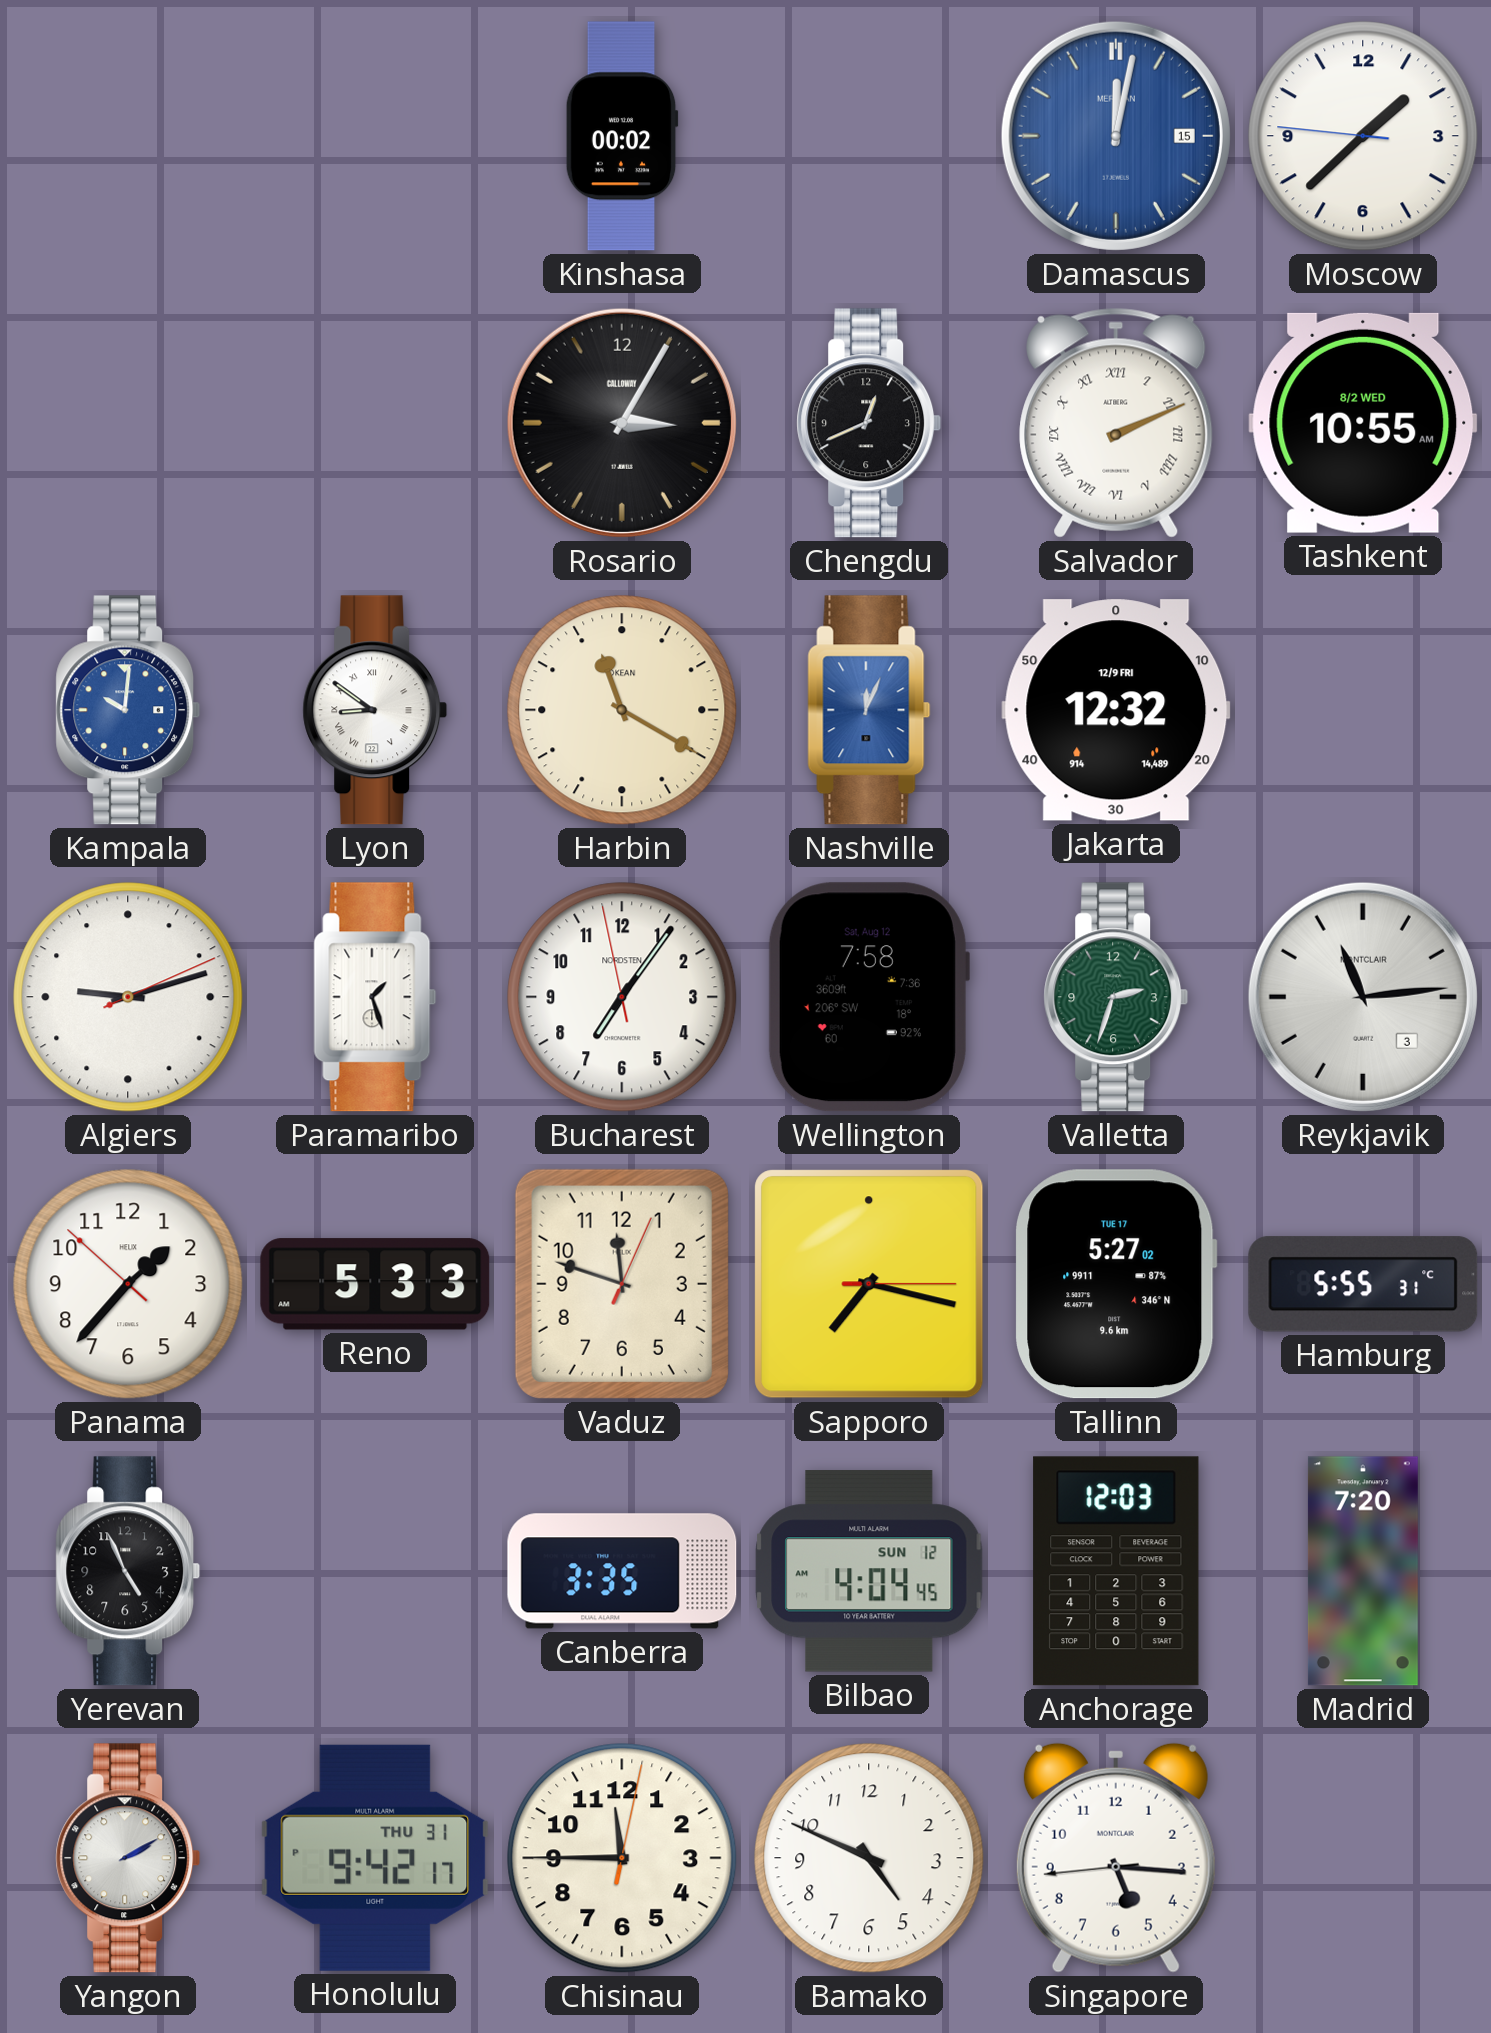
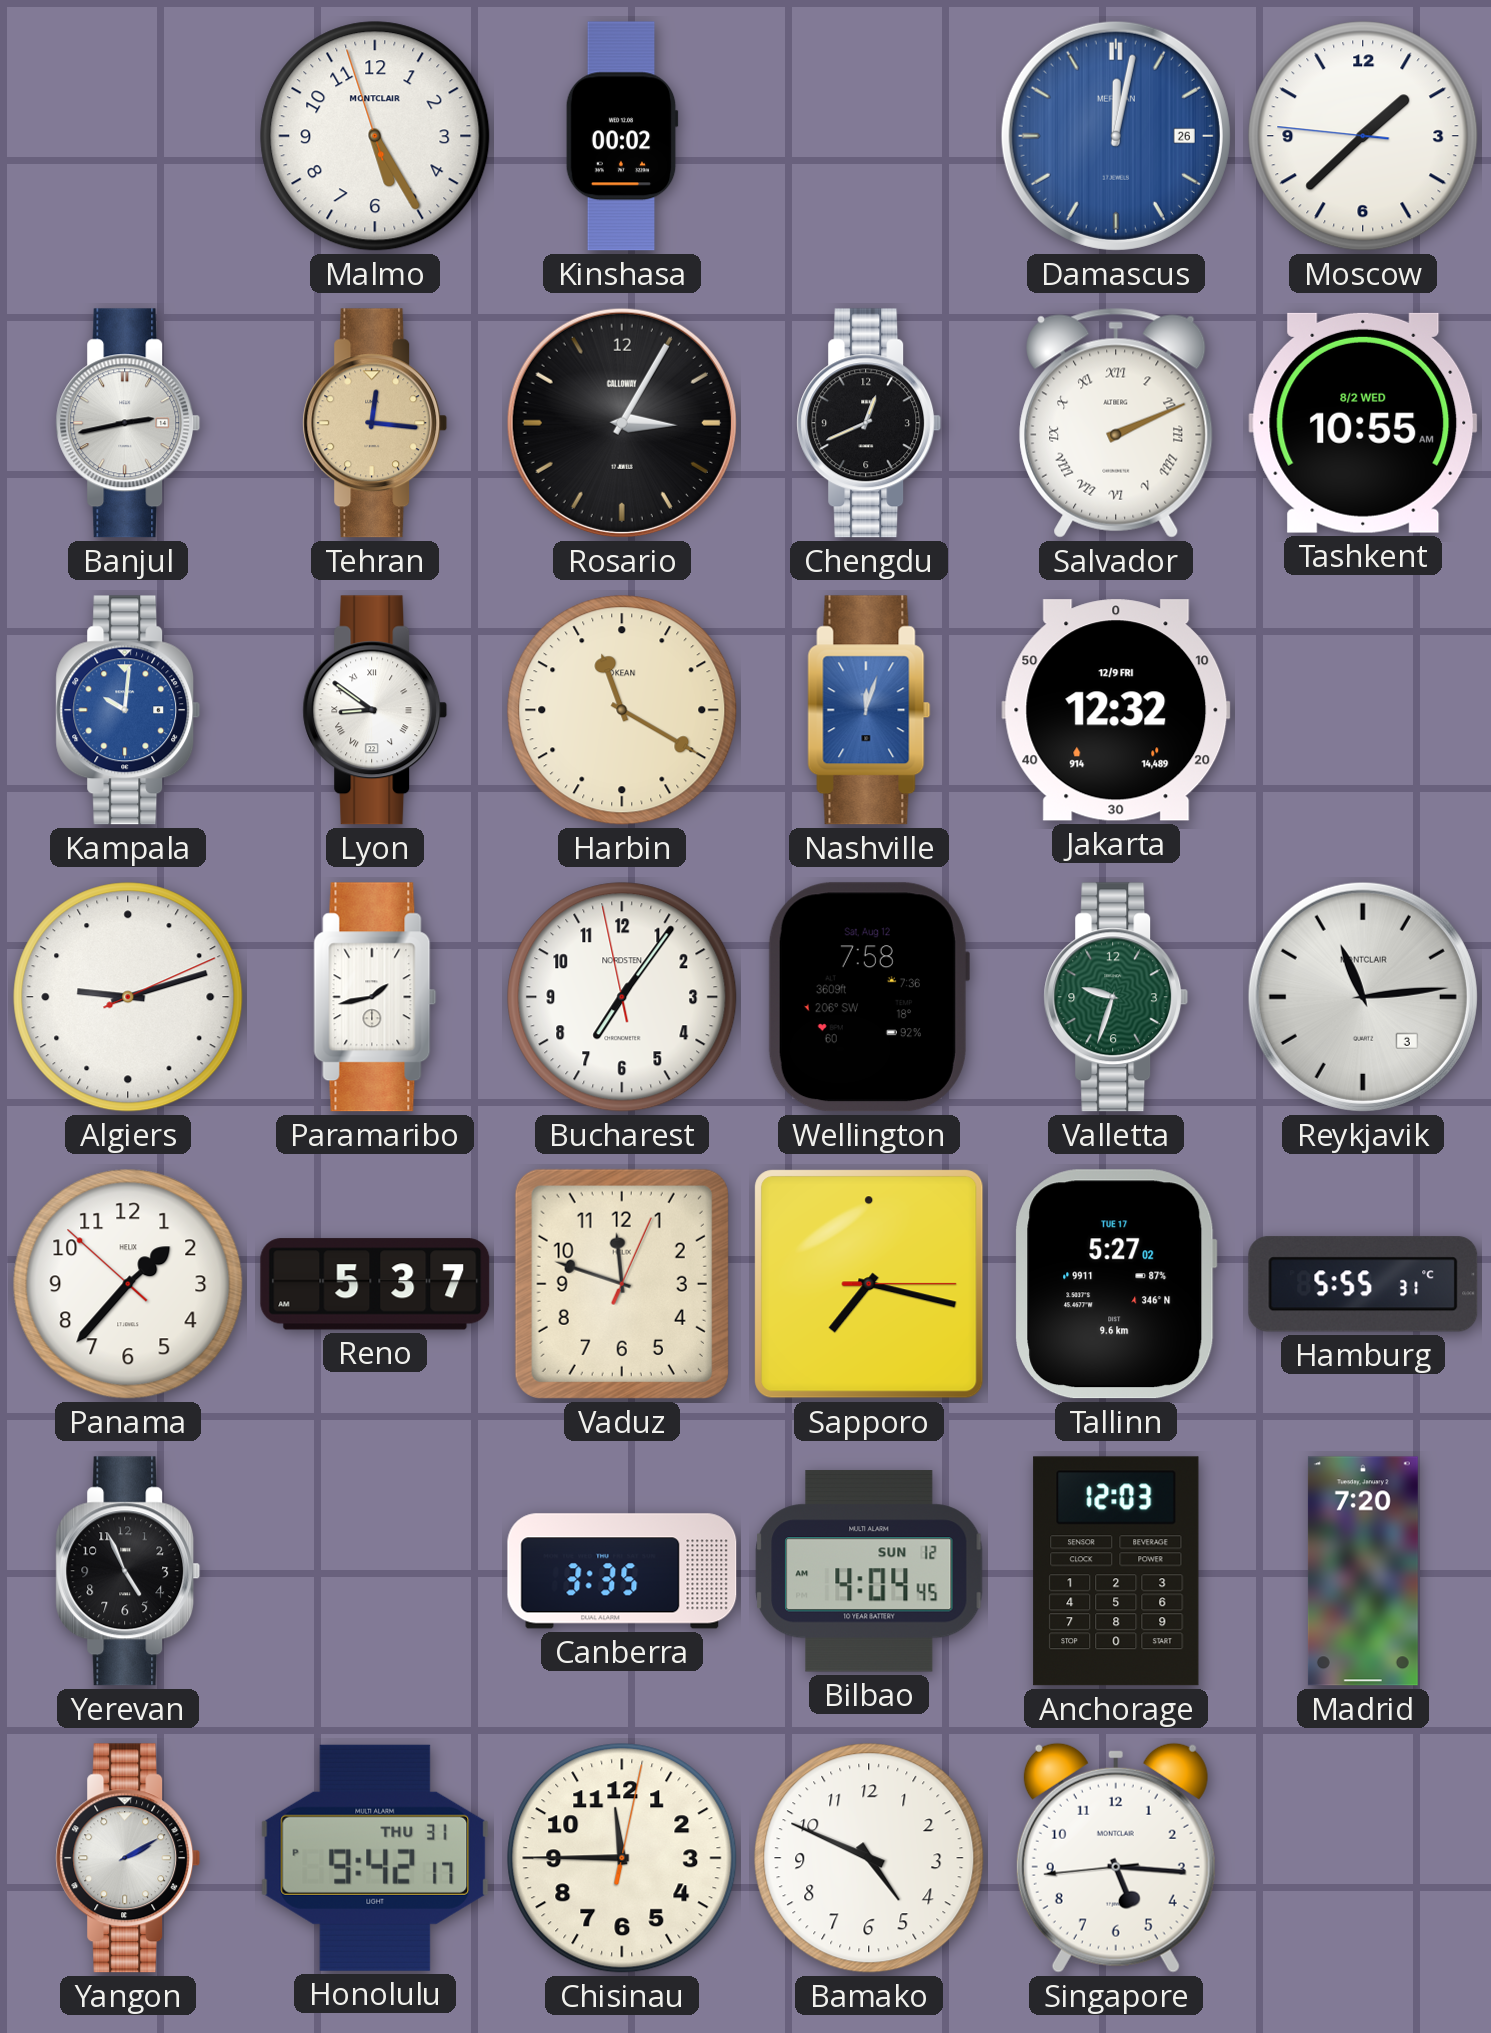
Malmo: none -> 5:24
Damascus date: 15 -> 26
Banjul: none -> 2:43
Tehran: none -> 12:16
Nashville: 12:04 -> 12:03
Paramaribo: 1:27 -> 1:43
Valletta: 2:33 -> 9:33
Reno: 5:33 -> 5:37
